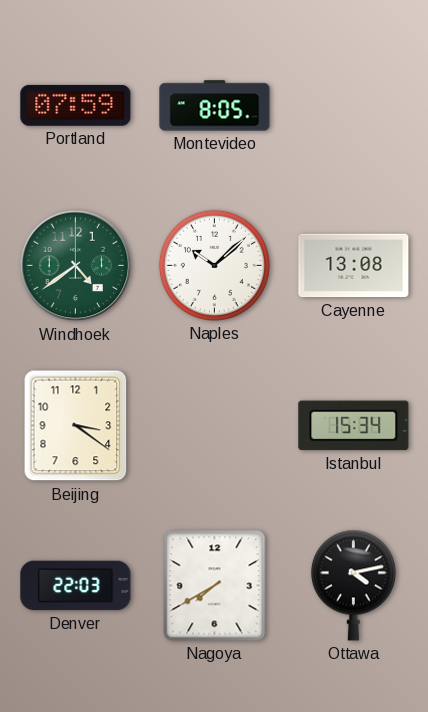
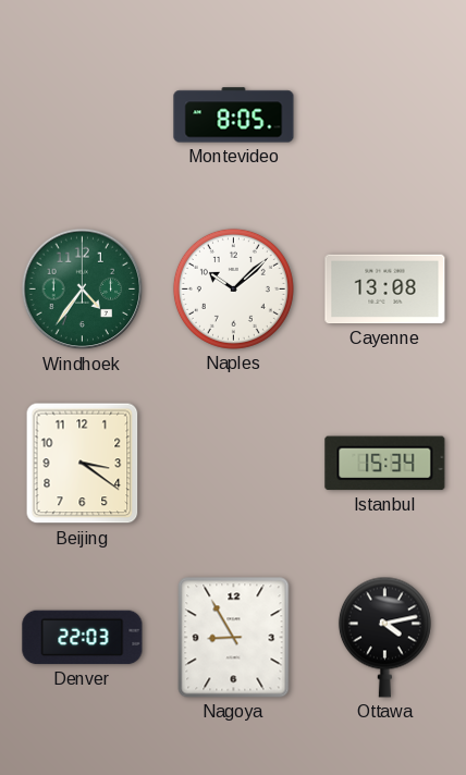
Portland: 07:59 -> none
Windhoek: 4:39 -> 4:36
Nagoya: 7:40 -> 8:55
